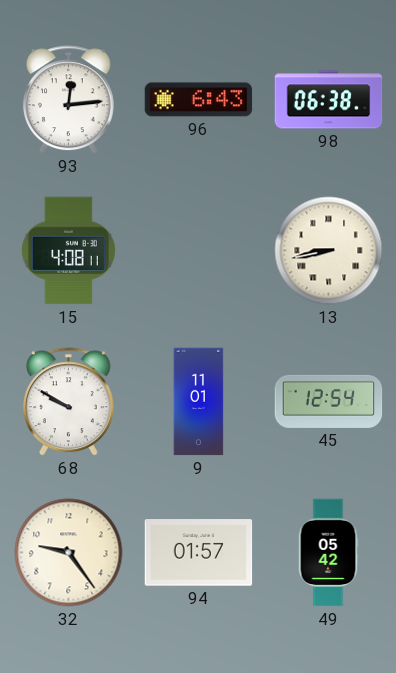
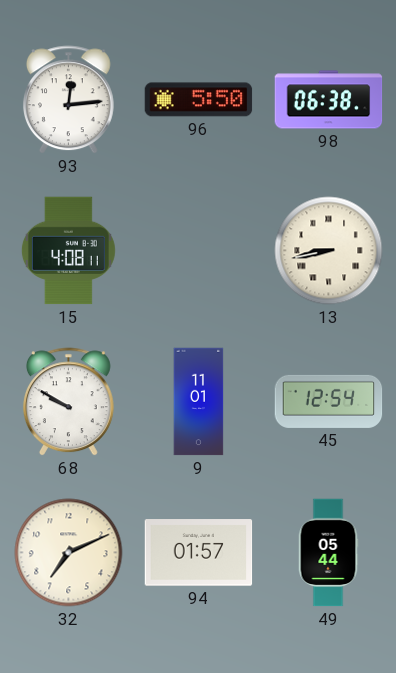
96: 6:43 -> 5:50
32: 9:24 -> 7:11
49: 05:42 -> 05:44
